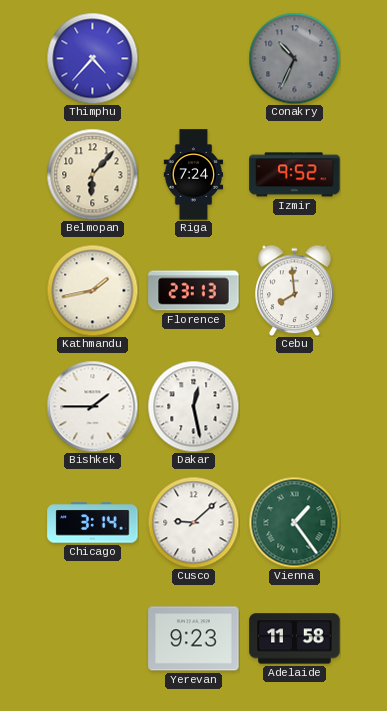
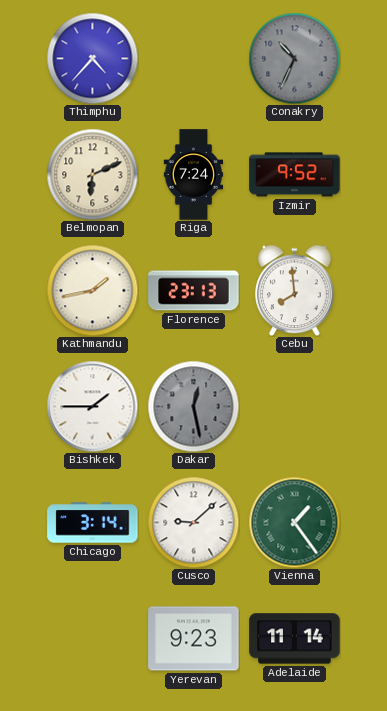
Belmopan: 6:07 -> 6:11
Dakar dial: white -> grey
Adelaide: 11:58 -> 11:14
